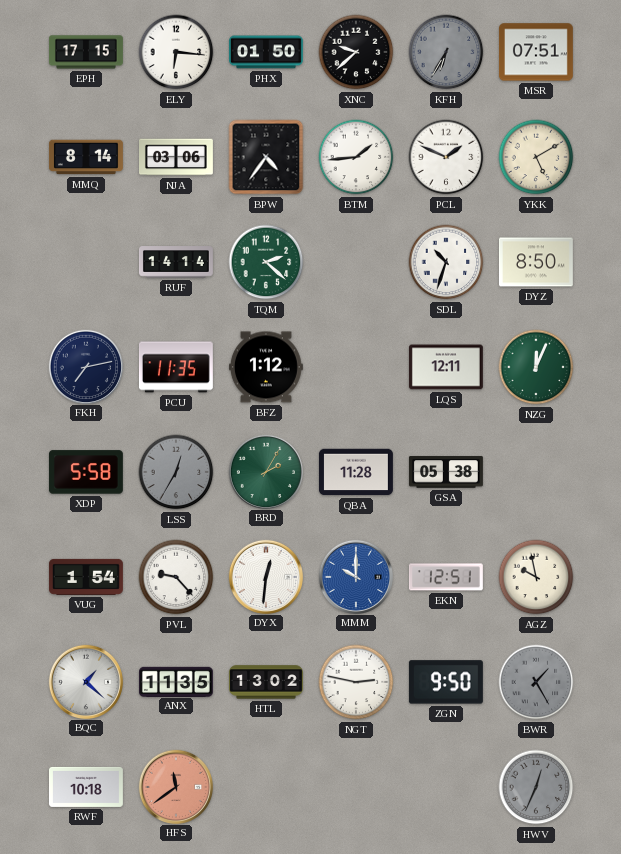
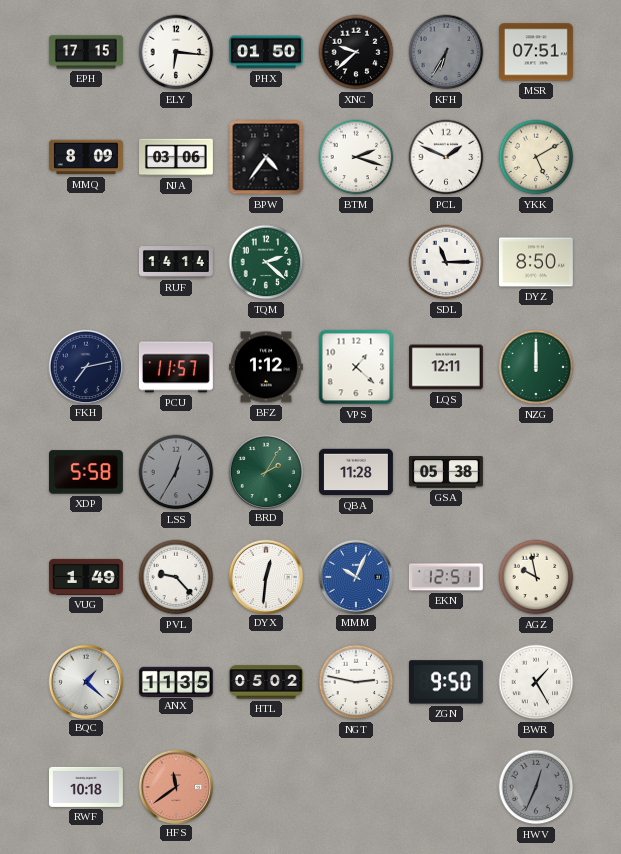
MMQ: 8:14 -> 8:09
BTM: 1:44 -> 2:18
SDL: 10:33 -> 11:15
PCU: 11:35 -> 11:57
VPS: none -> 1:22
NZG: 12:04 -> 12:00
VUG: 1:54 -> 1:49
MMM: 10:00 -> 10:04
HTL: 13:02 -> 05:02
BWR dial: grey -> white
